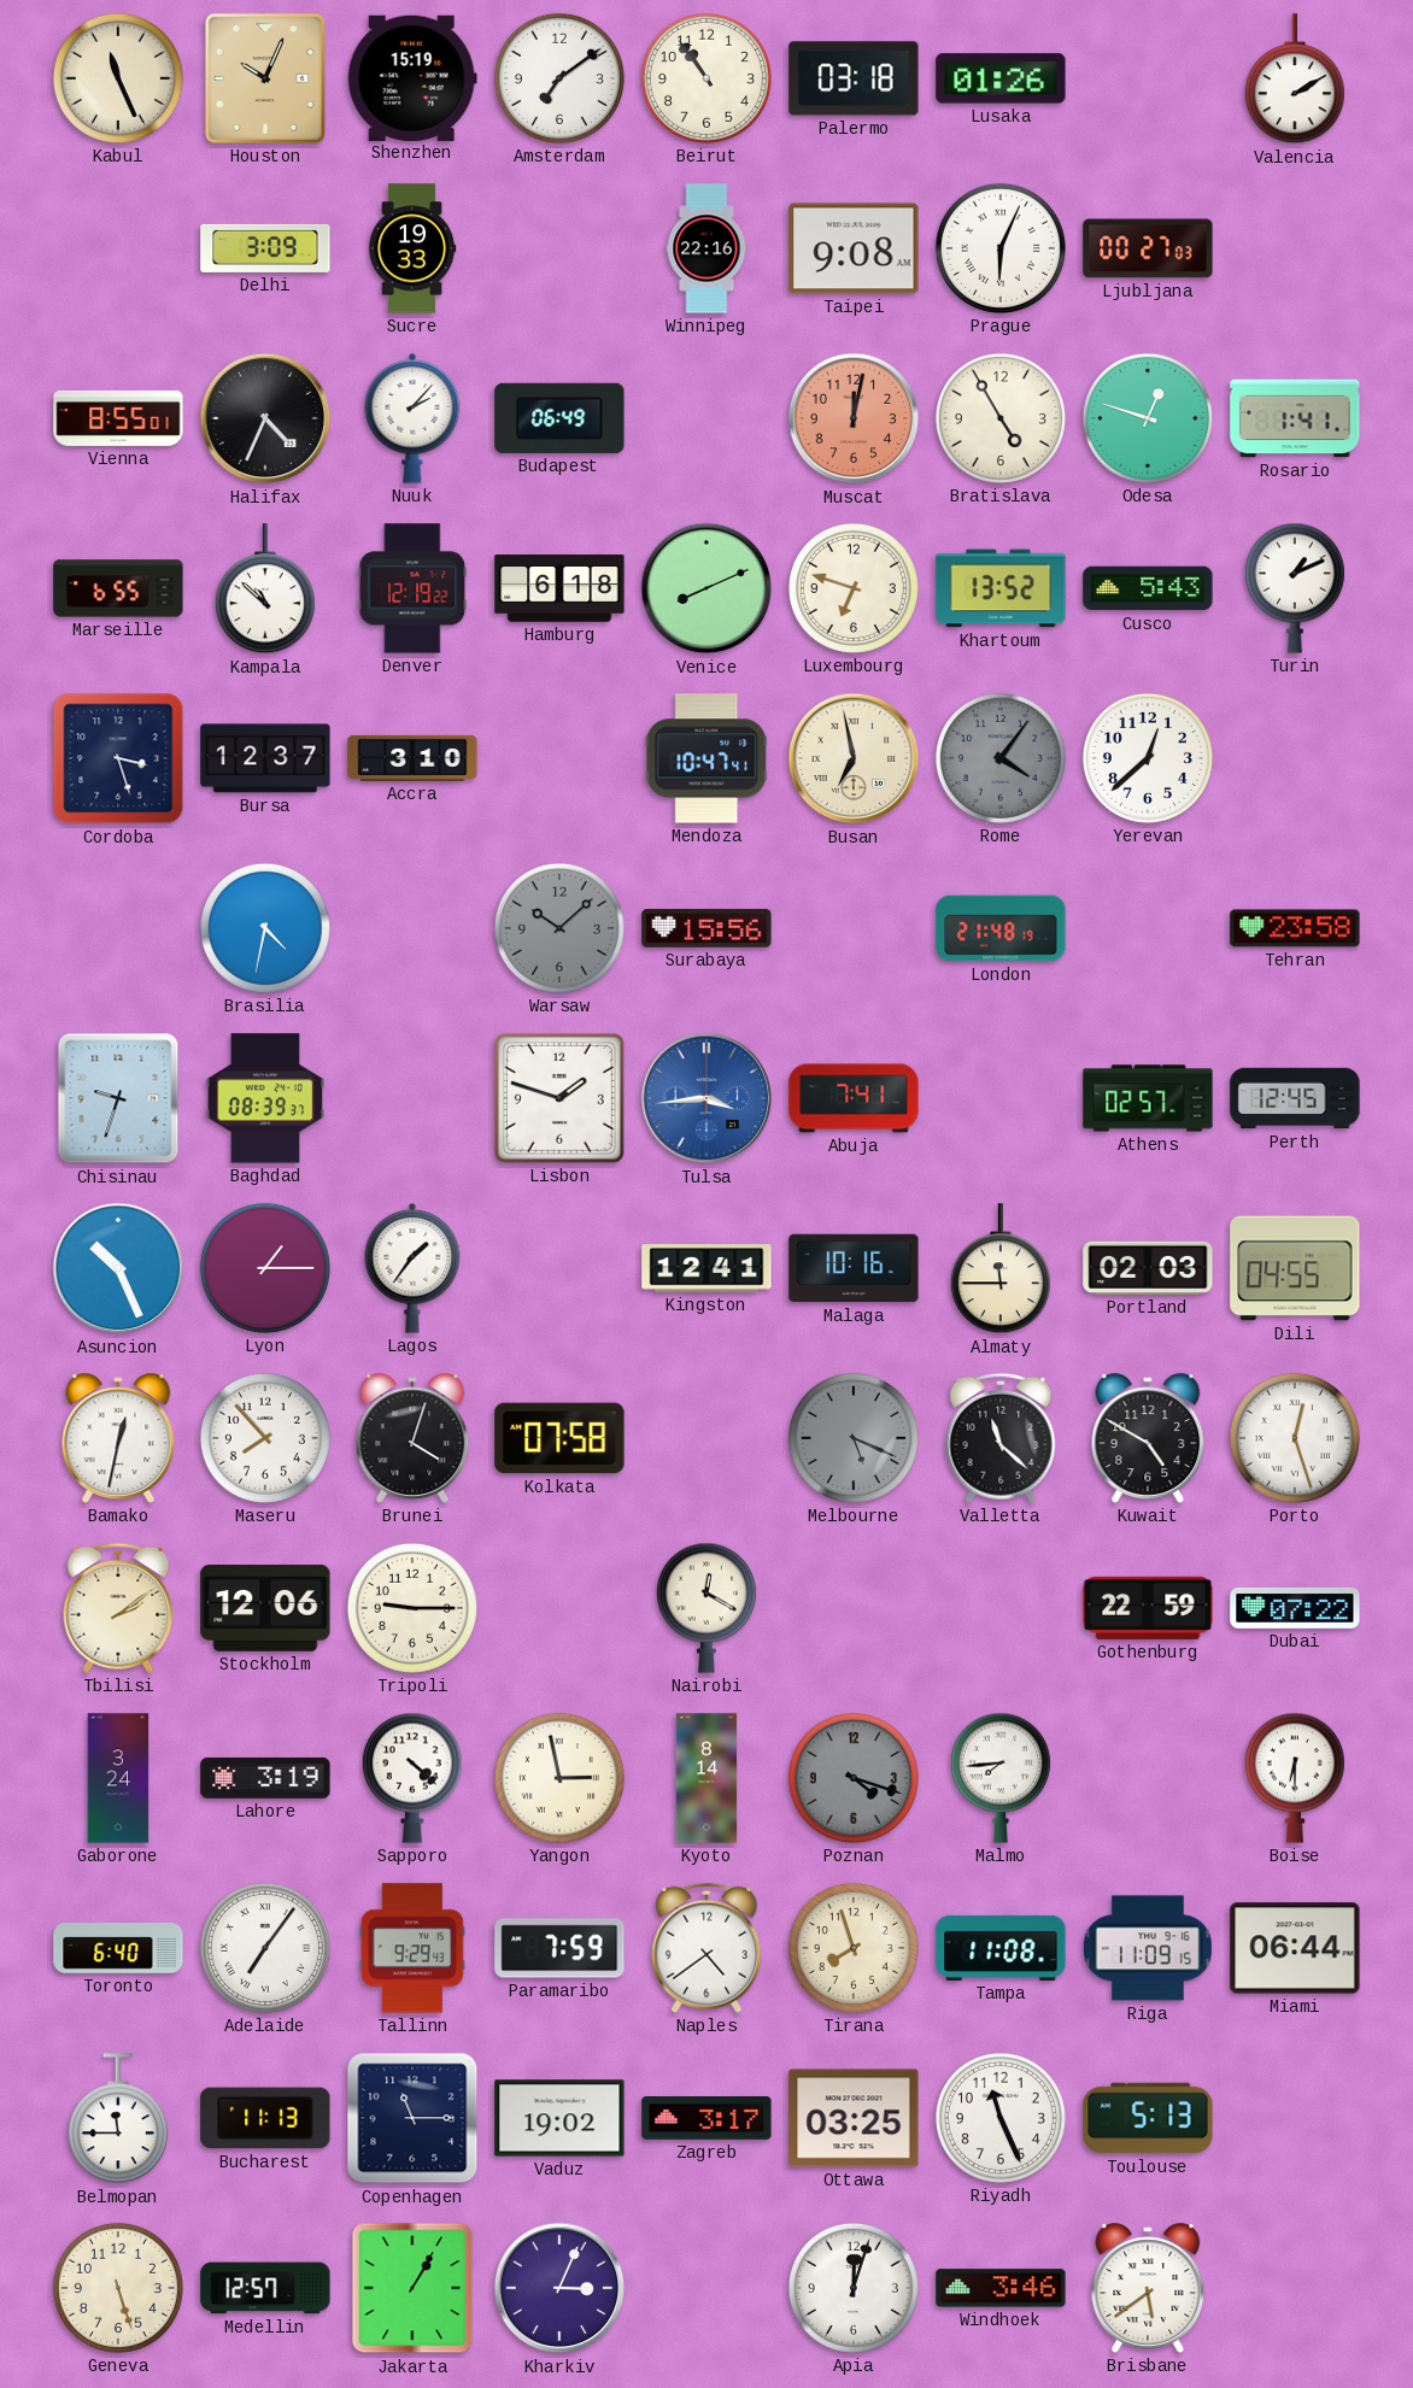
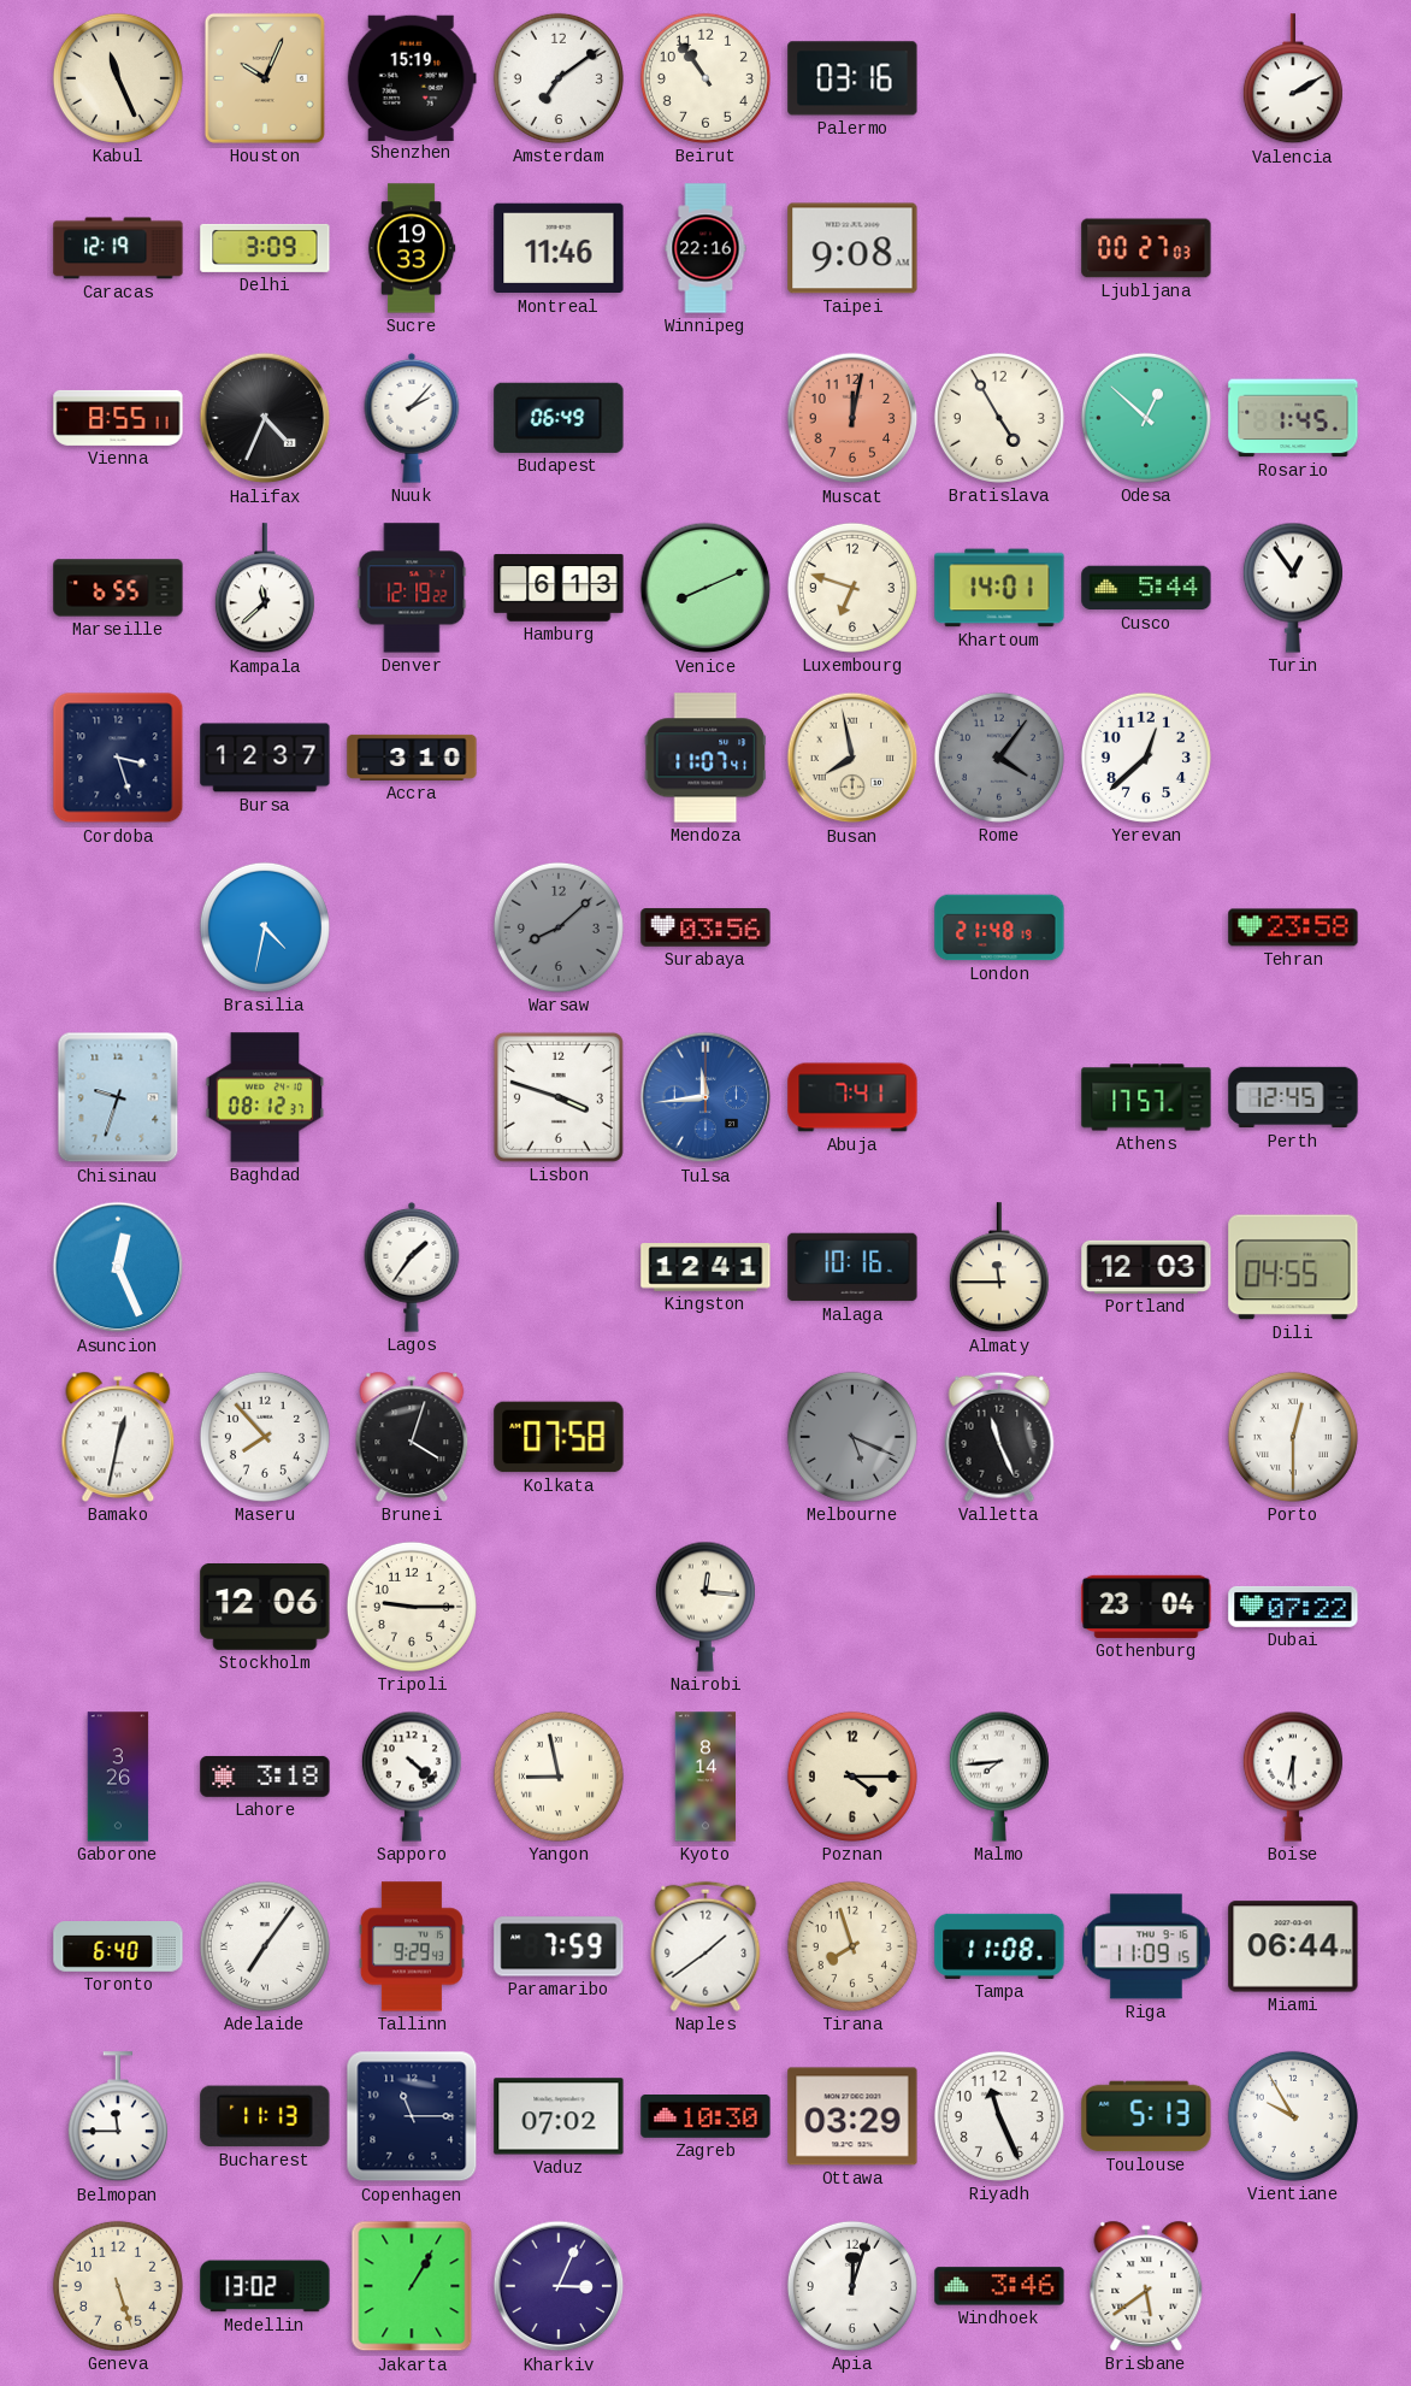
Palermo: 03:18 -> 03:16
Lusaka: 01:26 -> none
Caracas: none -> 12:19
Montreal: none -> 11:46
Prague: 6:04 -> none
Vienna: 8:55:01 -> 8:55:11
Odesa: 12:48 -> 12:52
Rosario: 1:41 -> 1:45
Kampala: 10:52 -> 11:38
Hamburg: 6:18 -> 6:13
Khartoum: 13:52 -> 14:01
Cusco: 5:43 -> 5:44
Turin: 1:11 -> 12:54
Mendoza: 10:47 -> 11:07
Busan: 6:58 -> 7:58
Warsaw: 10:08 -> 8:08
Surabaya: 15:56 -> 03:56
Baghdad: 08:39 -> 08:12
Lisbon: 1:48 -> 3:48
Tulsa: 3:44 -> 11:44
Athens: 02:57 -> 17:57
Asuncion: 10:26 -> 12:26
Lyon: 1:15 -> none
Portland: 02:03 -> 12:03
Valletta: 11:22 -> 11:26
Kuwait: 4:50 -> none
Porto: 12:27 -> 12:30
Tbilisi: 2:09 -> none
Nairobi: 12:20 -> 12:16
Gothenburg: 22:59 -> 23:04
Gaborone: 3:24 -> 3:26
Lahore: 3:19 -> 3:18
Yangon: 2:58 -> 8:58
Poznan: 4:18 -> 4:15
Poznan dial: grey -> cream
Naples: 4:39 -> 1:39
Vaduz: 19:02 -> 07:02
Zagreb: 3:17 -> 10:30
Ottawa: 03:25 -> 03:29
Vientiane: none -> 9:55
Medellin: 12:57 -> 13:02
